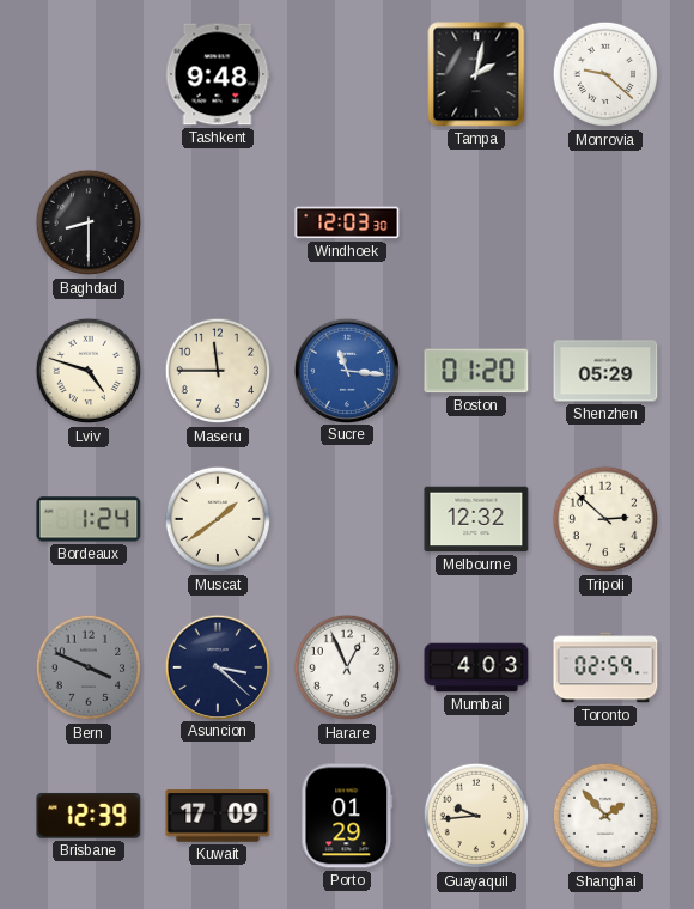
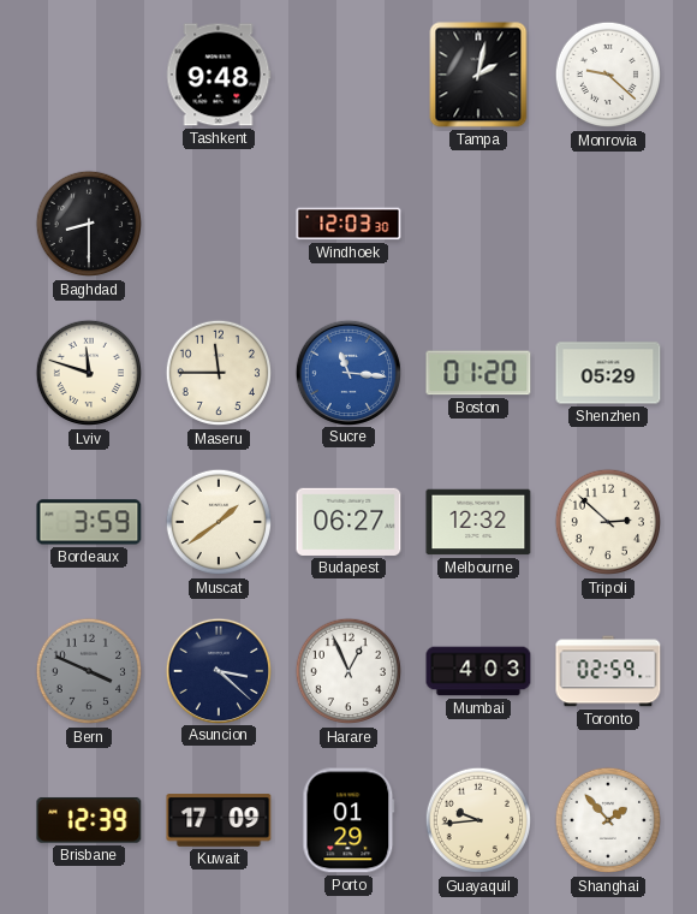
Lviv: 4:48 -> 11:48
Bordeaux: 1:24 -> 3:59
Budapest: none -> 06:27
